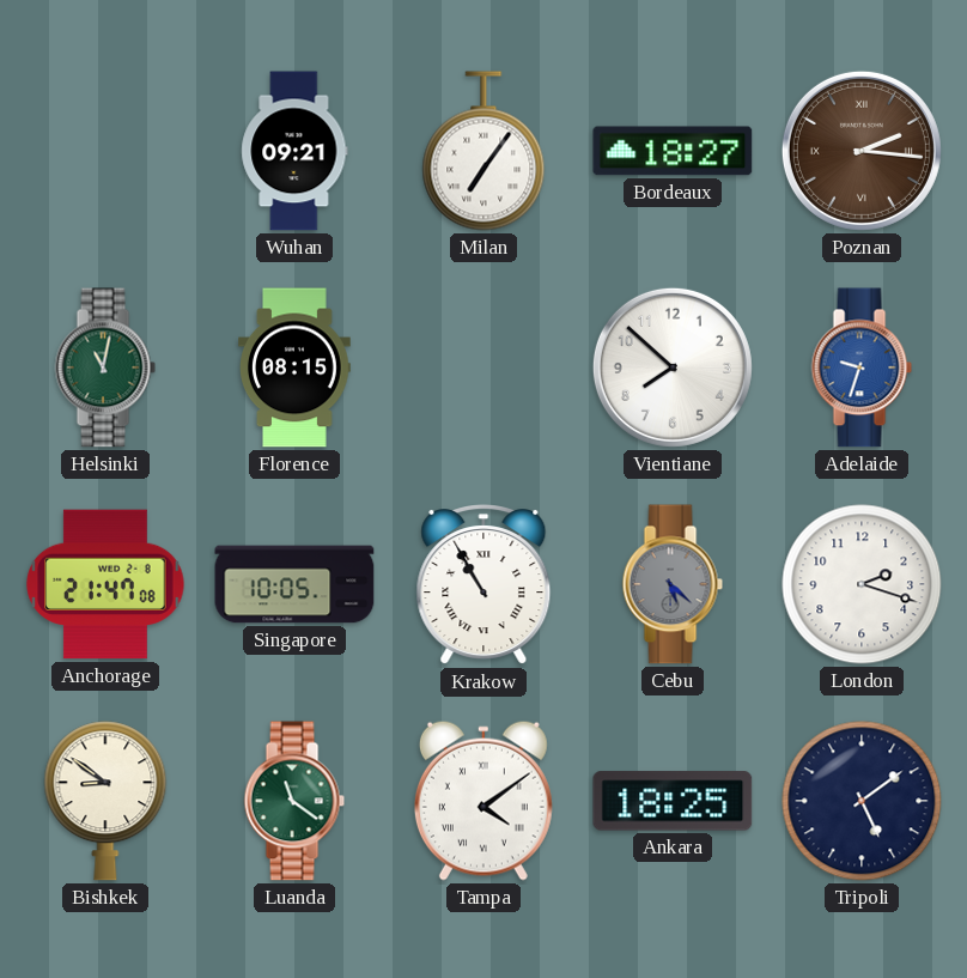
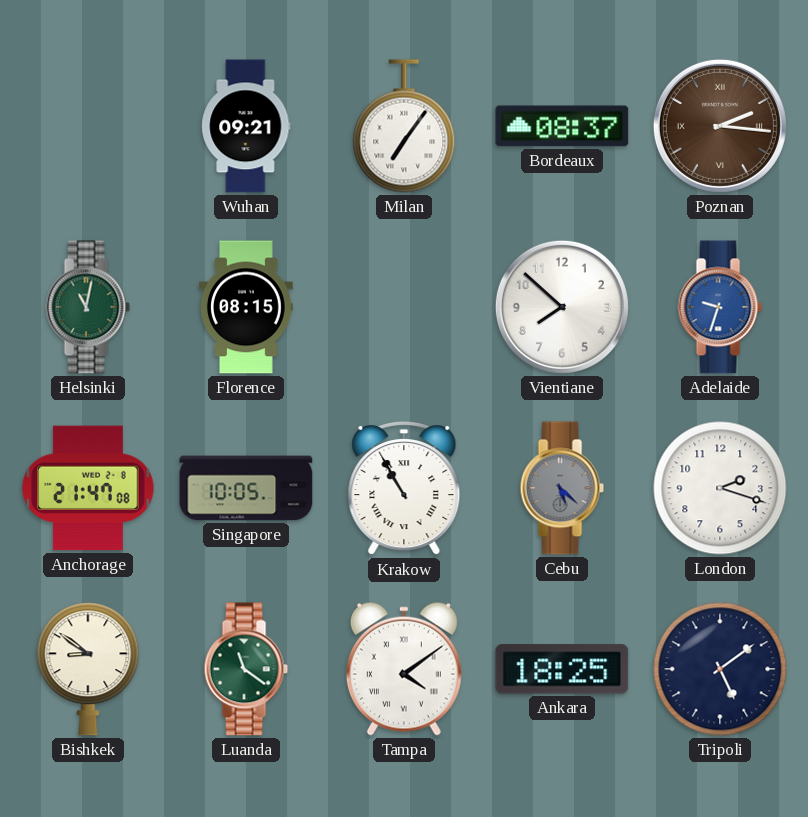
Bordeaux: 18:27 -> 08:37
